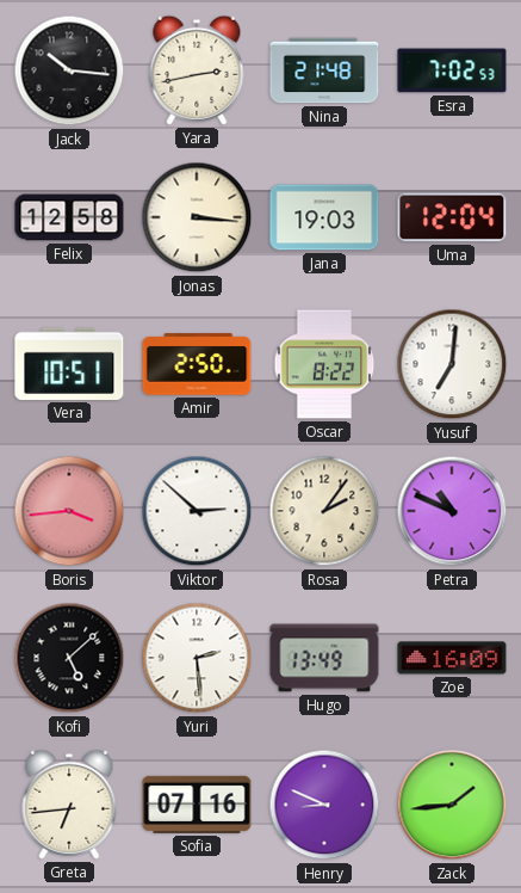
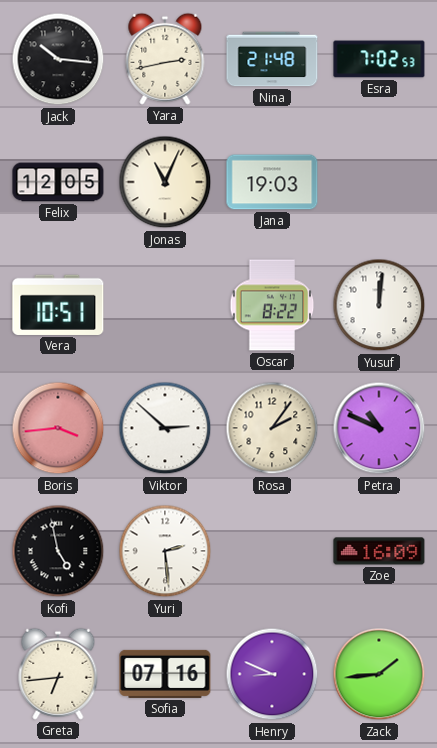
Felix: 12:58 -> 12:05
Jonas: 3:16 -> 11:04
Uma: 12:04 -> none
Amir: 2:50 -> none
Yusuf: 7:01 -> 12:01
Kofi: 5:08 -> 4:58
Hugo: 13:49 -> none
